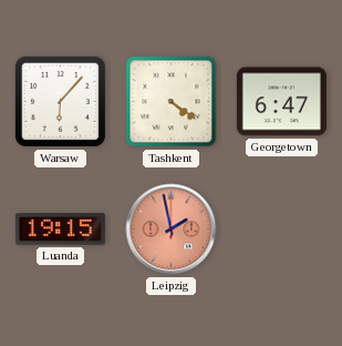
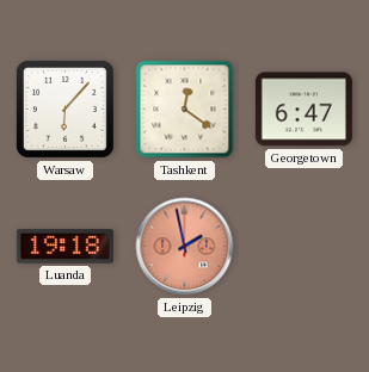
Tashkent: 4:21 -> 12:21
Luanda: 19:15 -> 19:18
